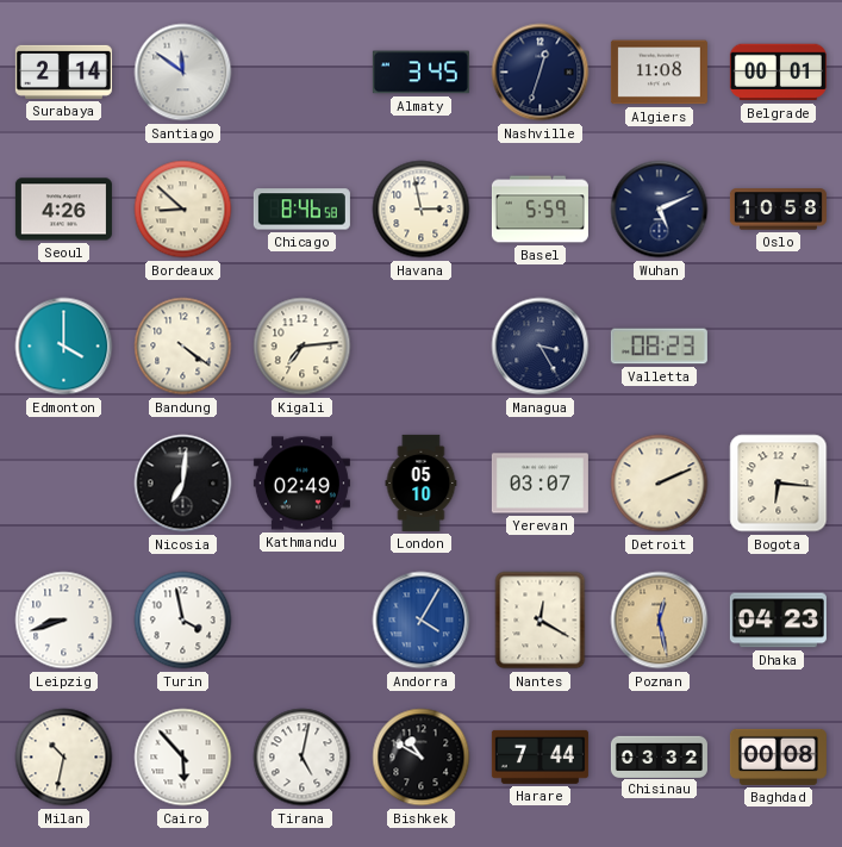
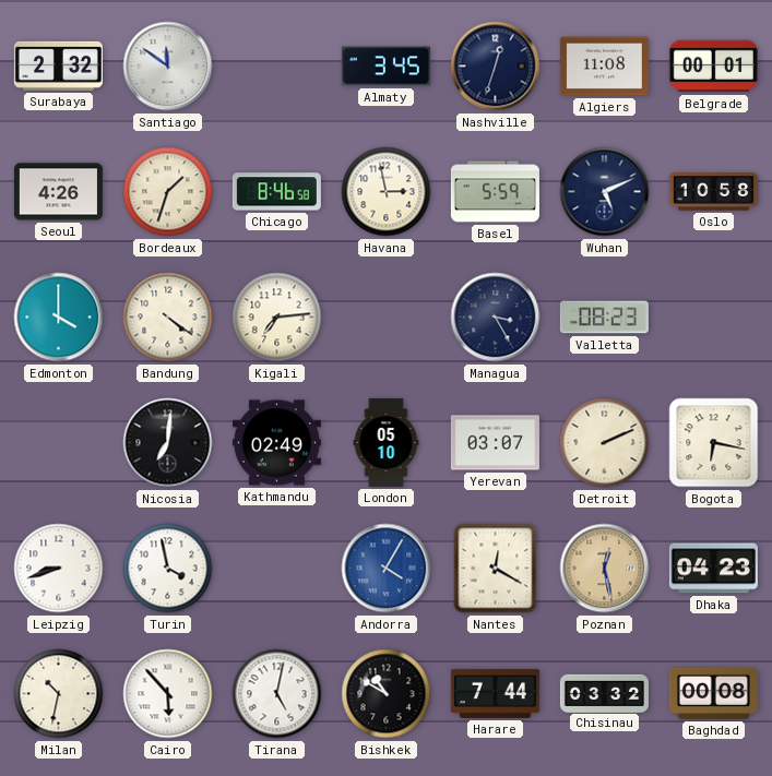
Surabaya: 2:14 -> 2:32
Bordeaux: 8:52 -> 1:33
Bogota: 6:16 -> 6:17
